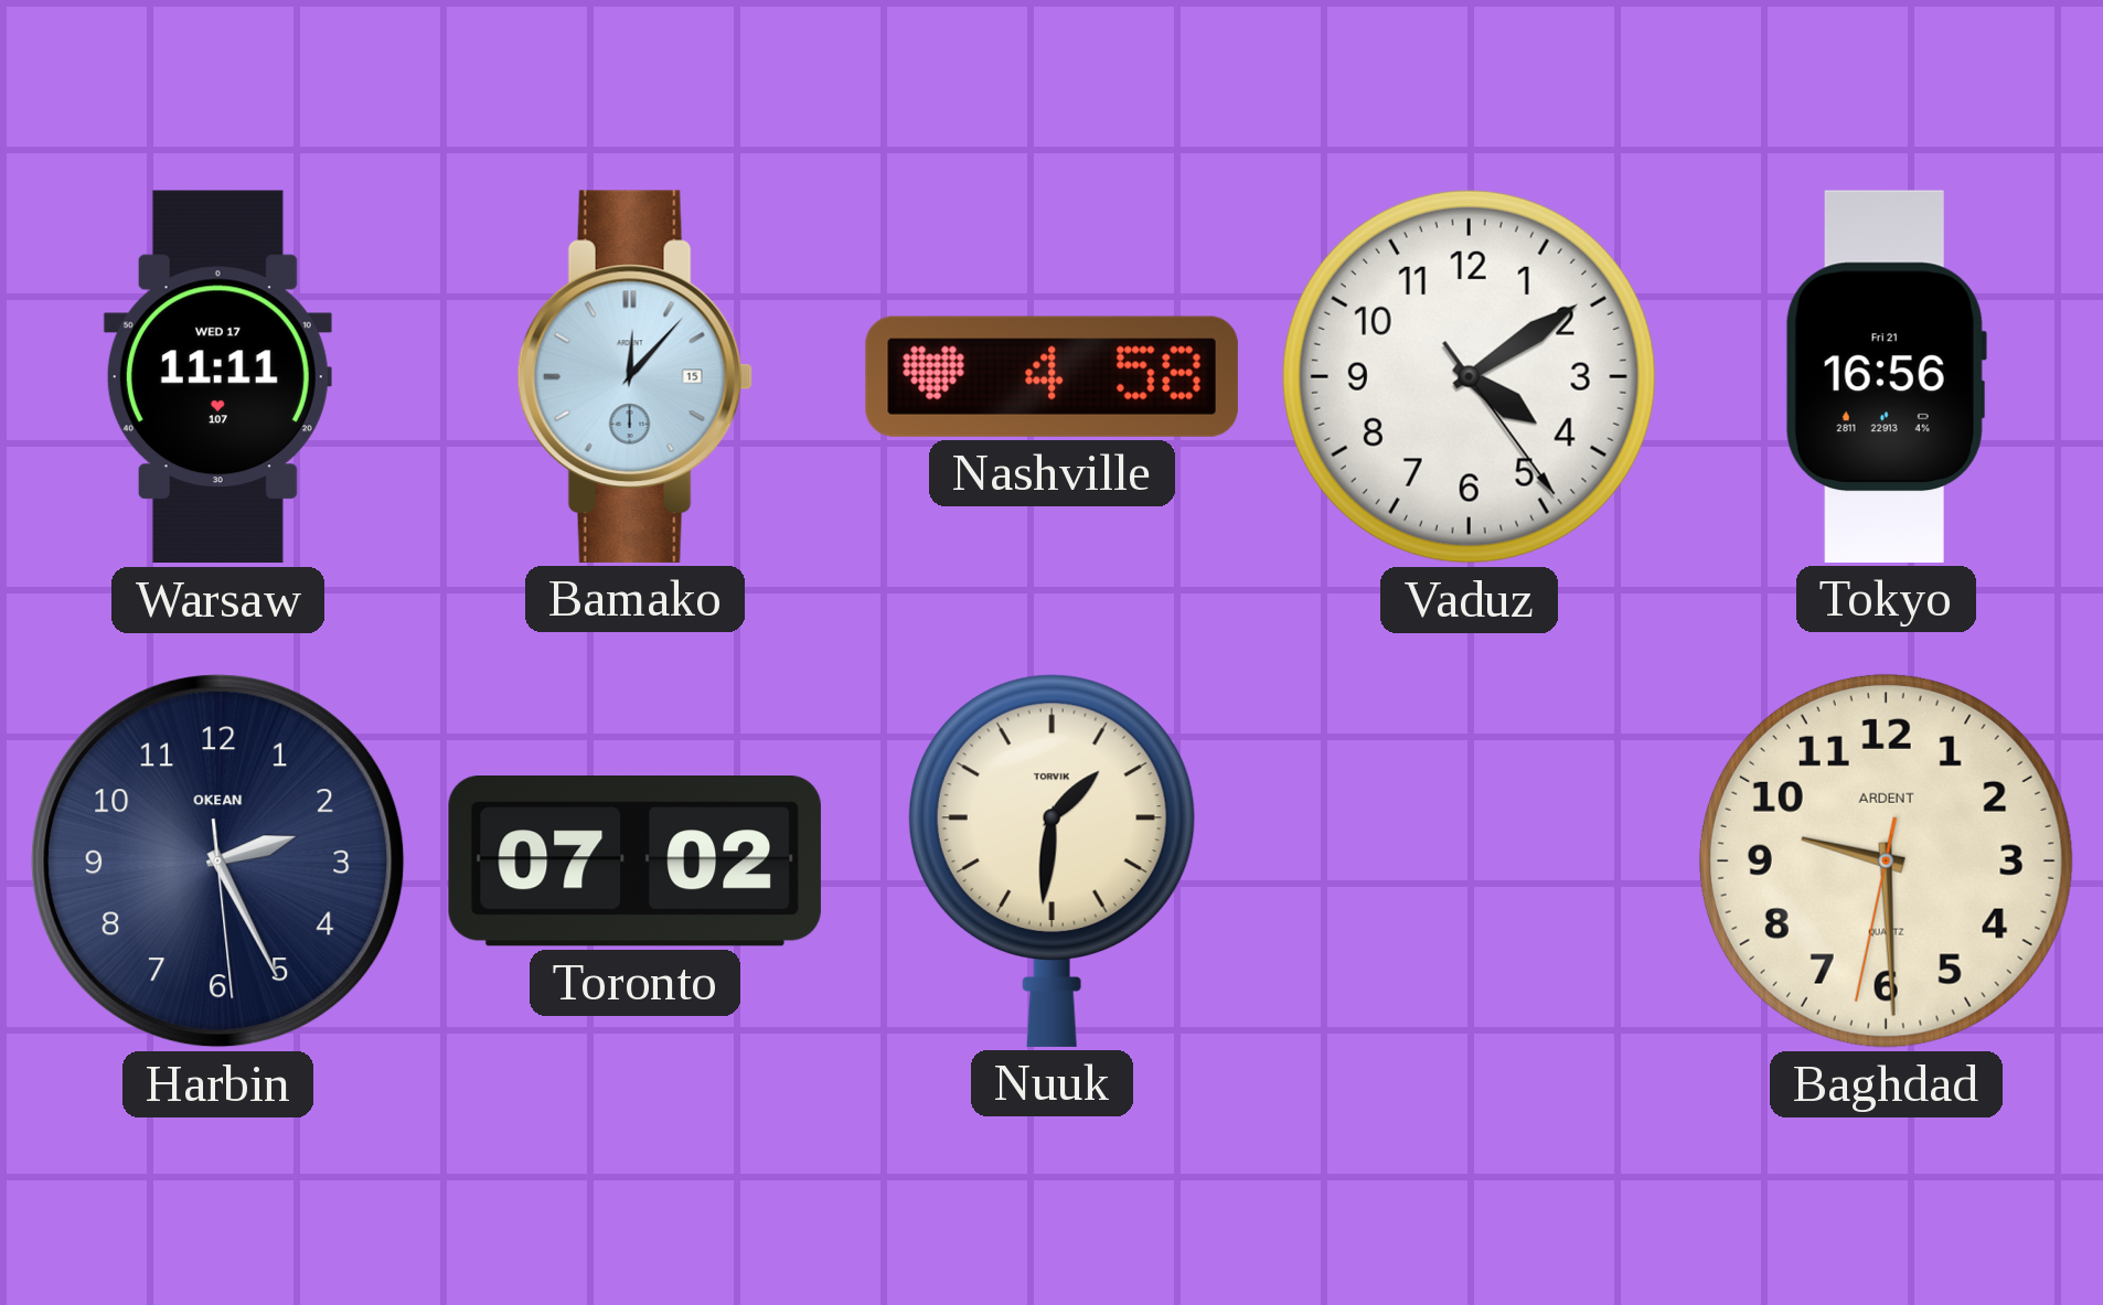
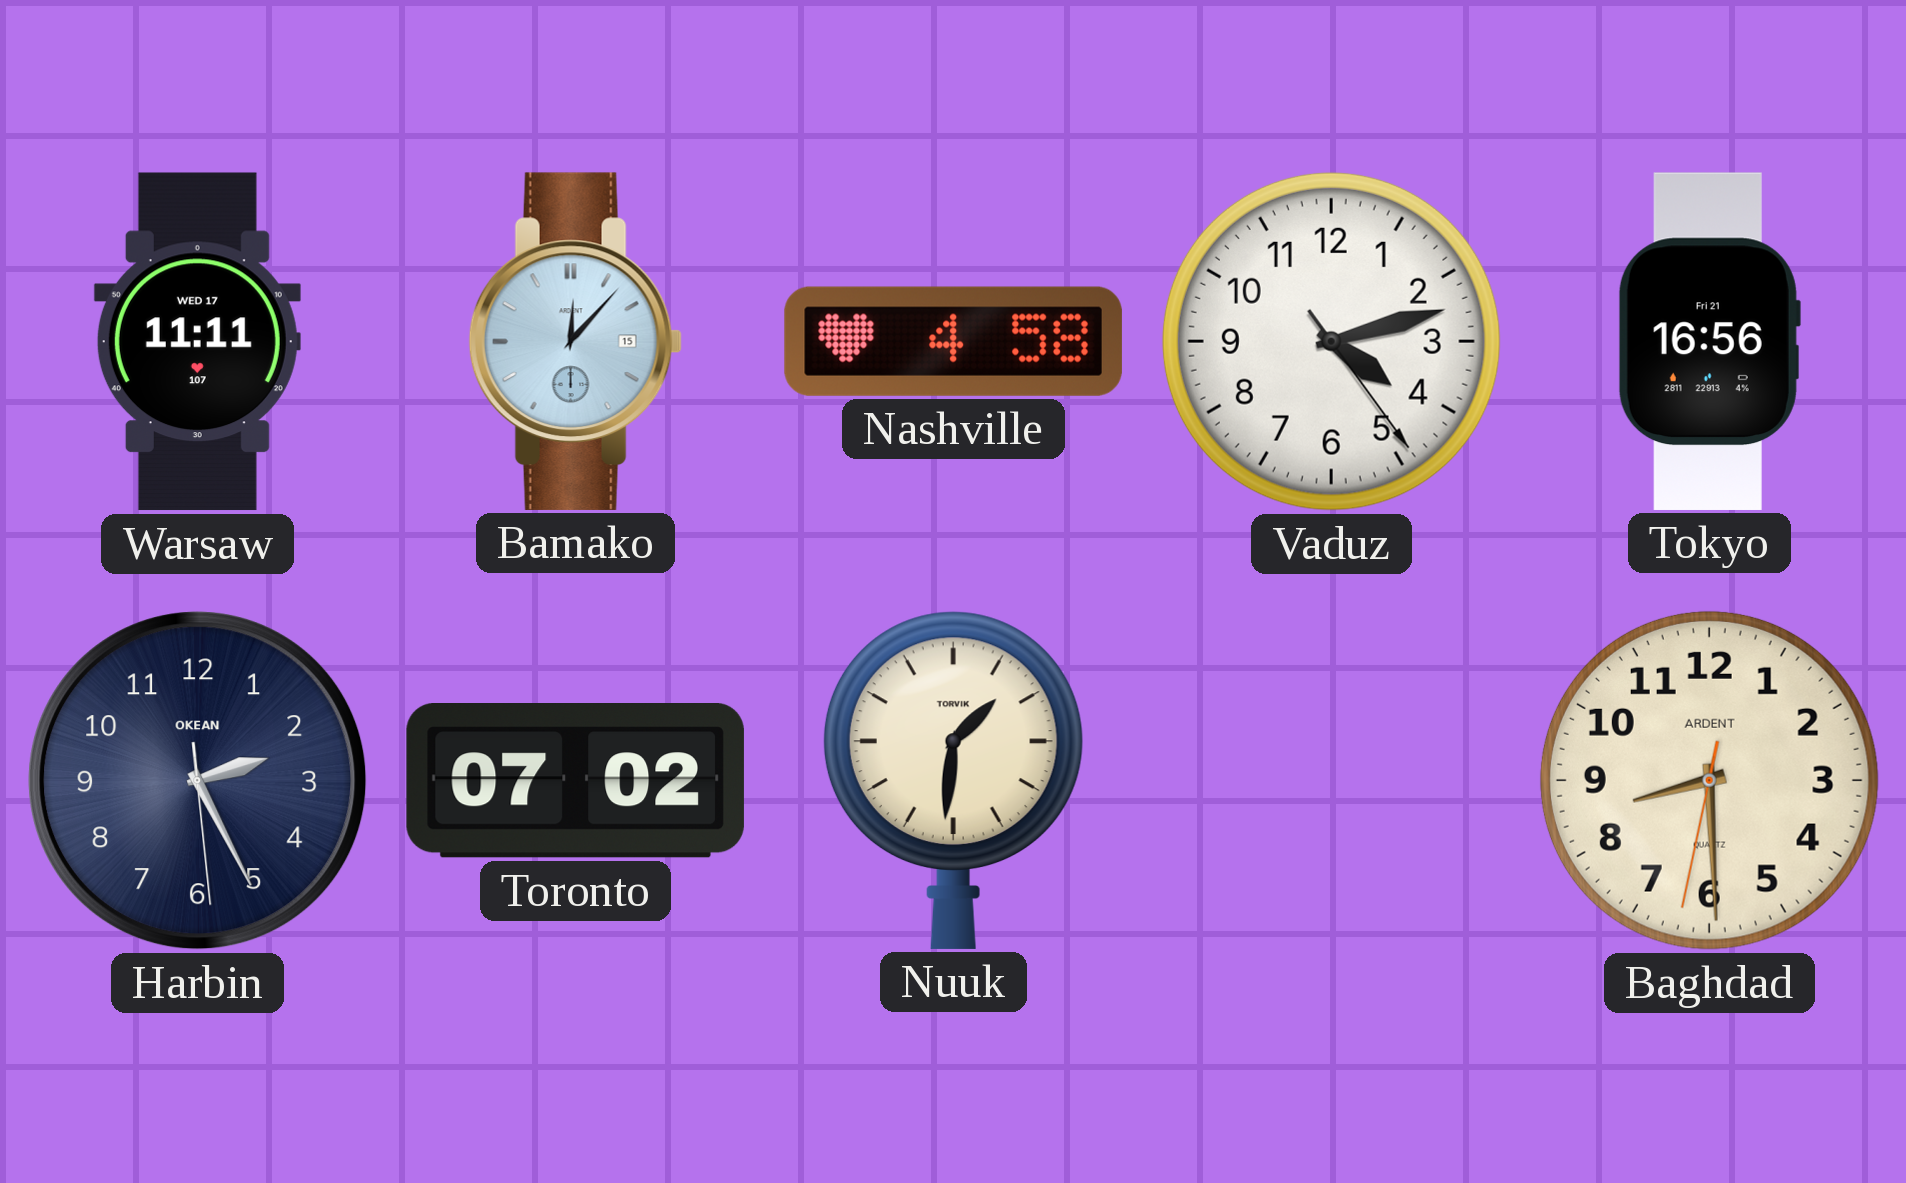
Vaduz: 4:09 -> 4:12
Baghdad: 9:29 -> 8:29
